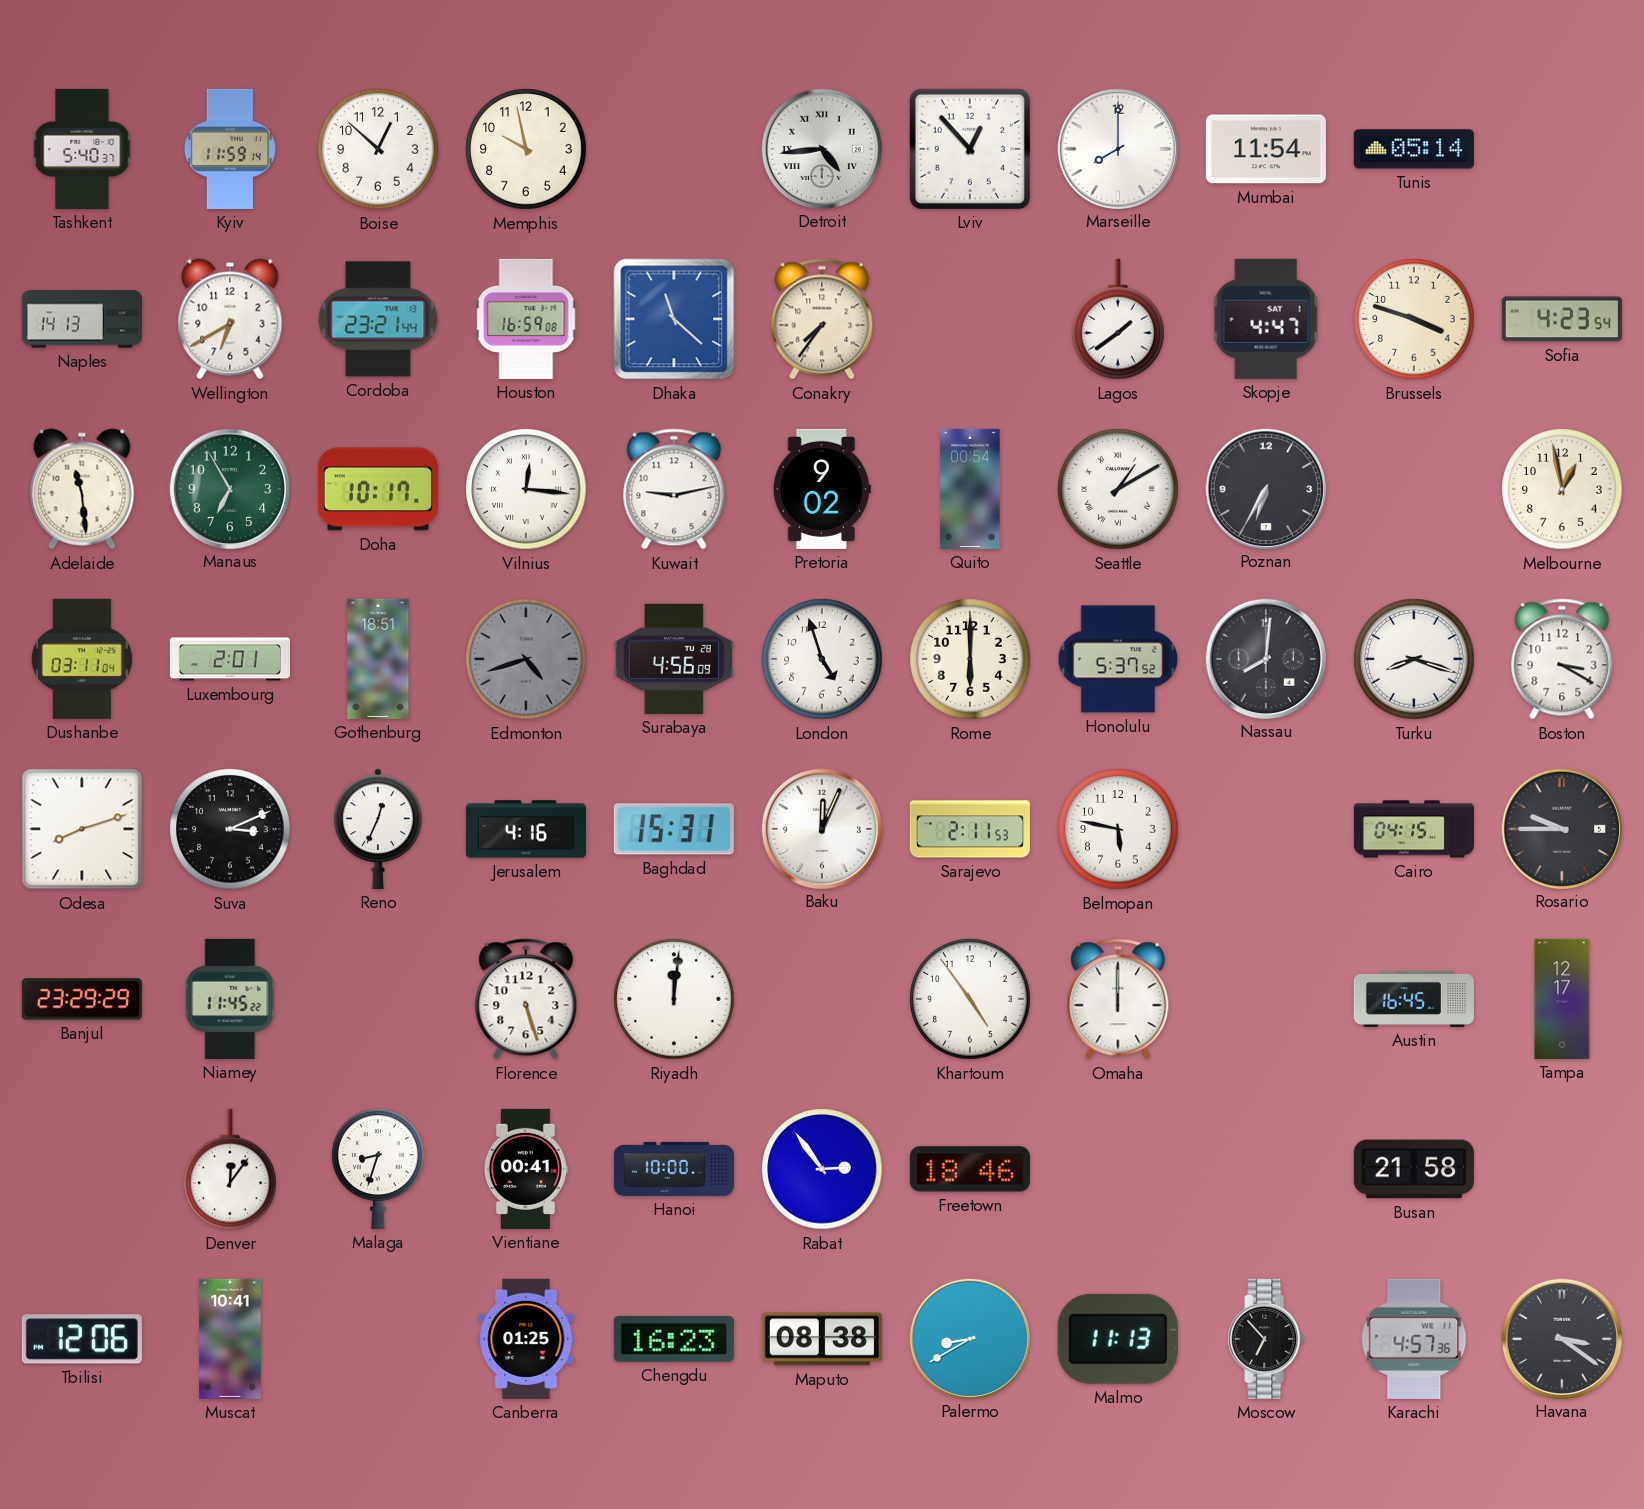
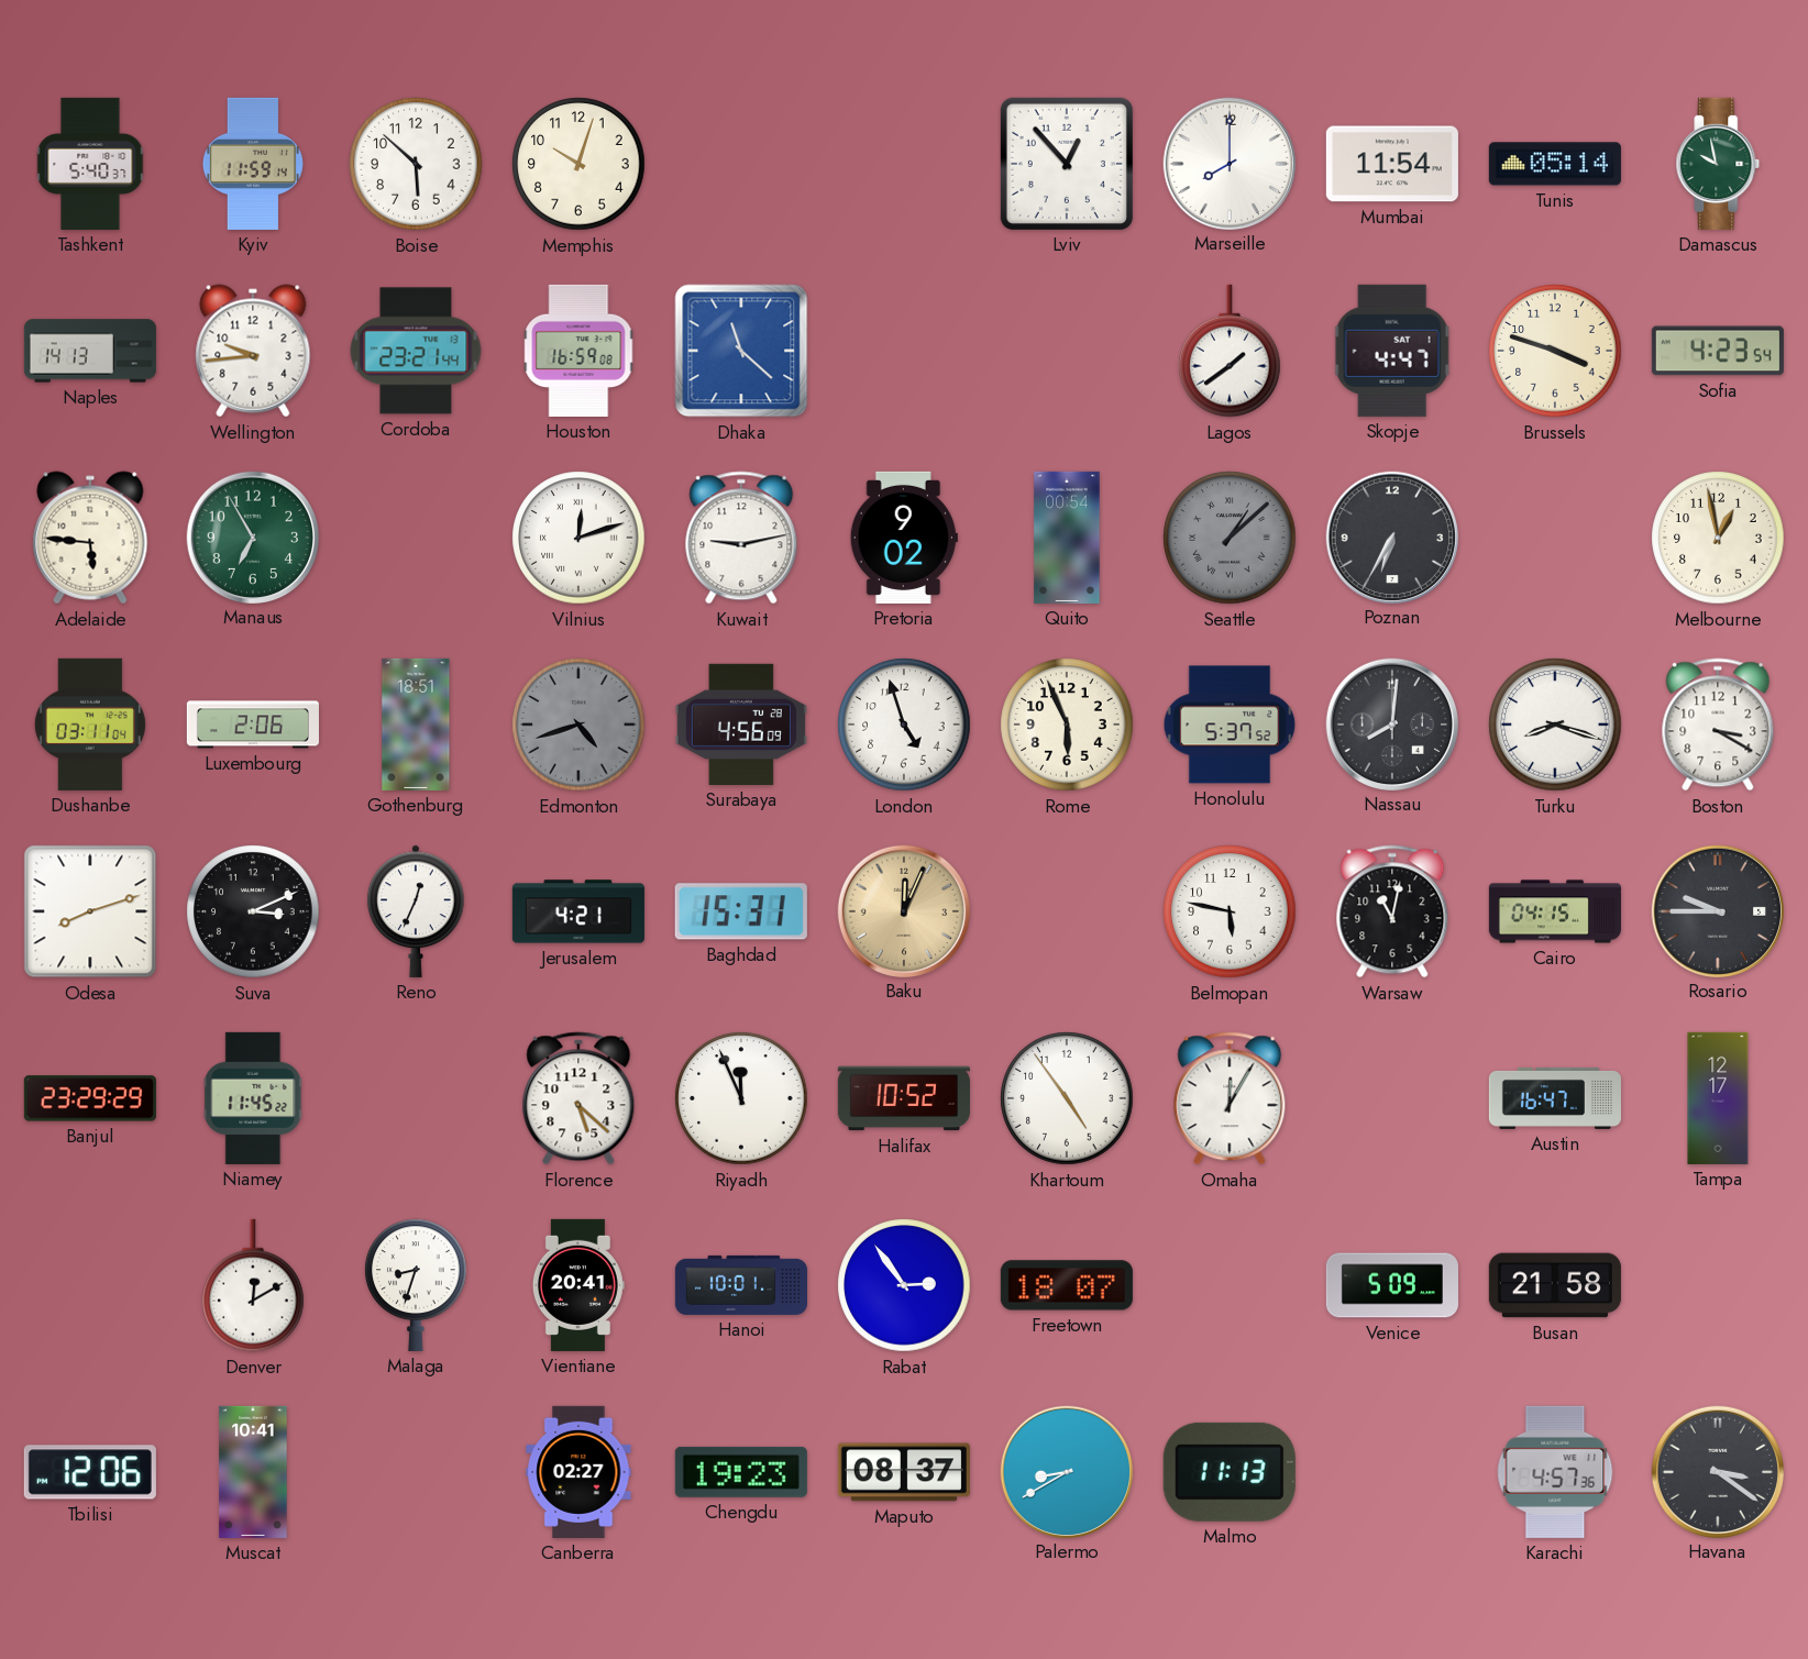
Boise: 12:52 -> 5:52
Memphis: 9:58 -> 10:03
Detroit: 4:44 -> none
Damascus: none -> 9:58
Wellington: 6:40 -> 9:44
Conakry: 7:36 -> none
Adelaide: 11:29 -> 5:46
Doha: 10:17 -> none
Vilnius: 12:16 -> 12:12
Seattle: 1:10 -> 1:08
Seattle dial: white -> grey
Luxembourg: 2:01 -> 2:06
Rome: 6:00 -> 5:56
Jerusalem: 4:16 -> 4:21
Baku dial: white -> champagne
Sarajevo: 2:11 -> none
Warsaw: none -> 11:02
Florence: 5:27 -> 5:22
Riyadh: 12:01 -> 11:56
Halifax: none -> 10:52
Omaha: 12:00 -> 12:05
Austin: 16:45 -> 16:47
Denver: 12:06 -> 12:10
Vientiane: 00:41 -> 20:41
Hanoi: 10:00 -> 10:01
Freetown: 18:46 -> 18:07
Venice: none -> 5:09
Canberra: 01:25 -> 02:27
Chengdu: 16:23 -> 19:23
Maputo: 08:38 -> 08:37
Moscow: 6:53 -> none
